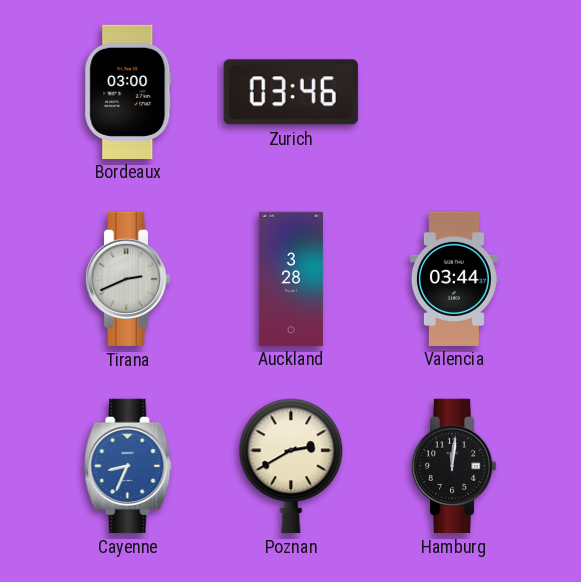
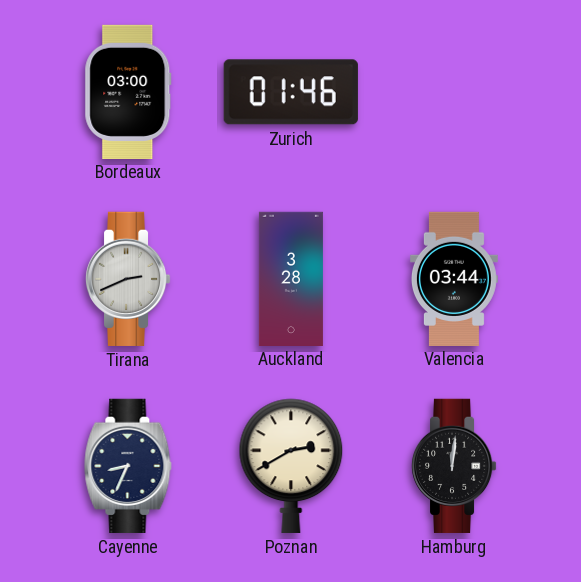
Zurich: 03:46 -> 01:46
Cayenne dial: blue -> navy
